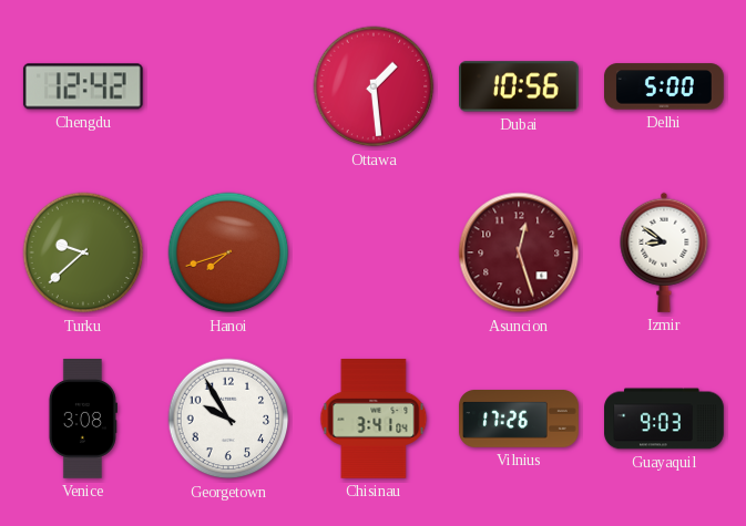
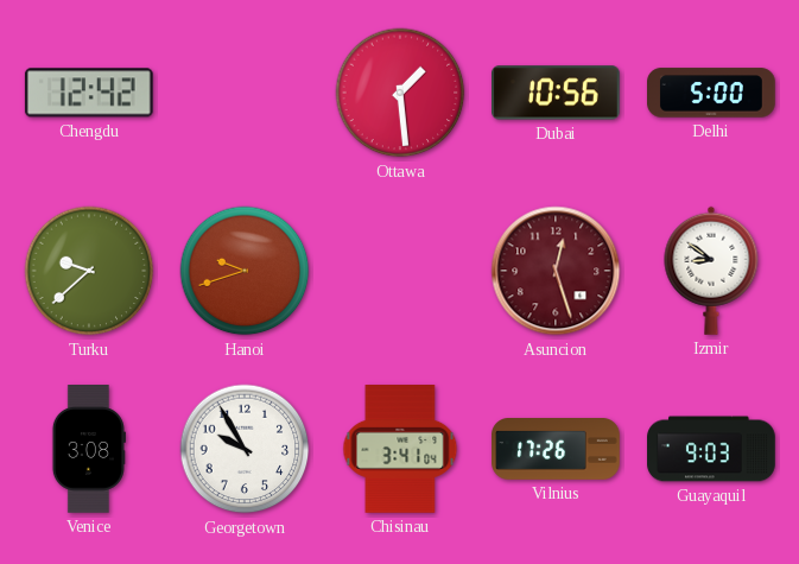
Hanoi: 7:42 -> 9:42
